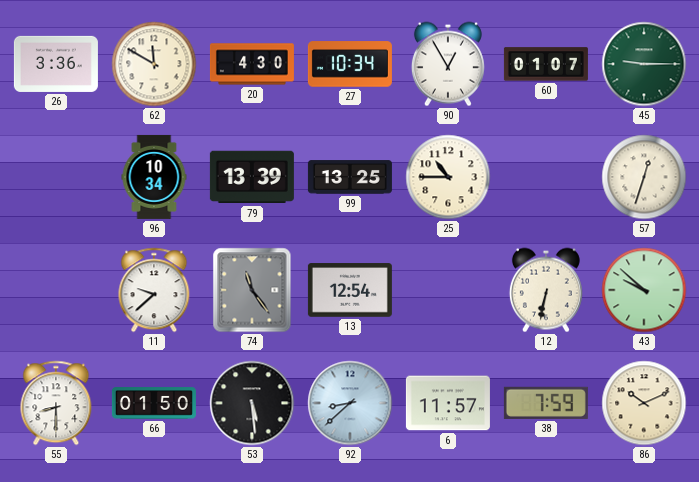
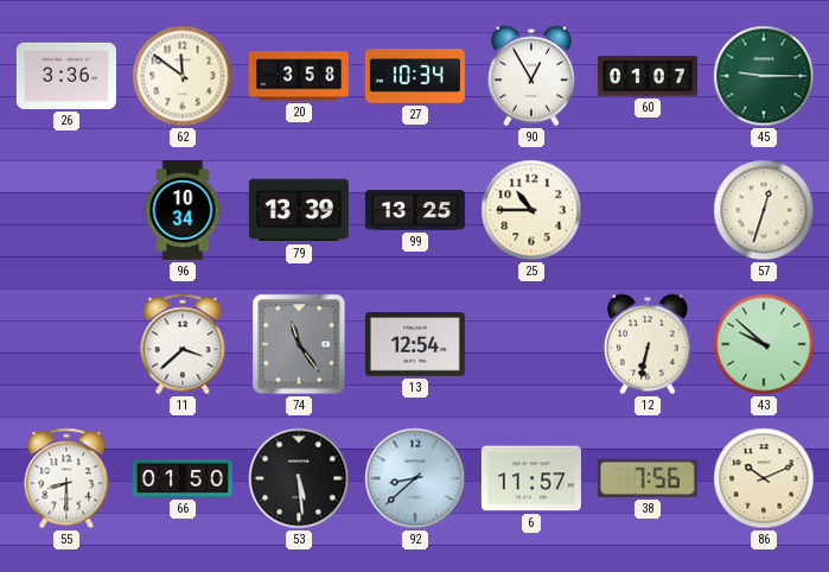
62: 11:50 -> 11:51
20: 4:30 -> 3:58
11: 9:38 -> 3:38
38: 7:59 -> 7:56
